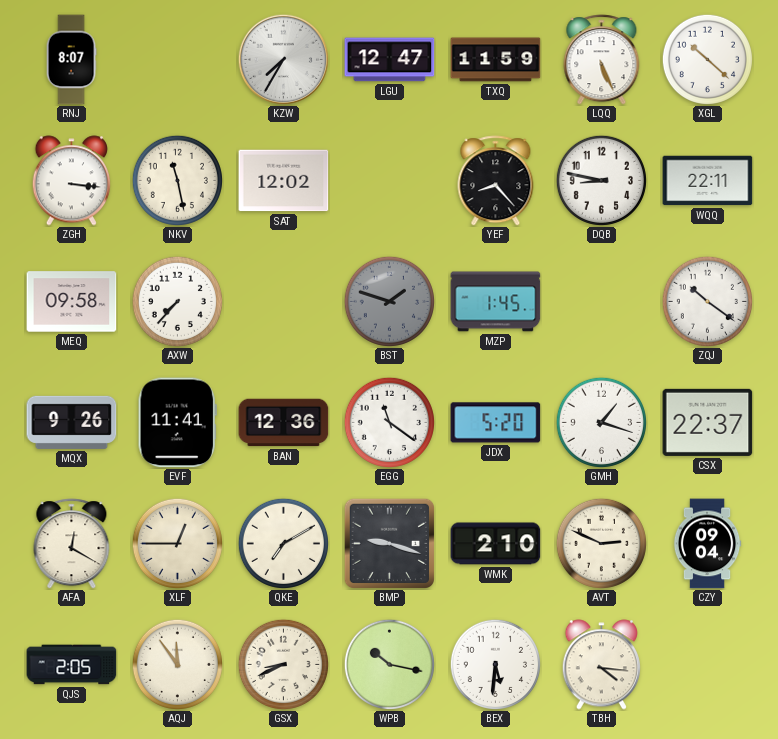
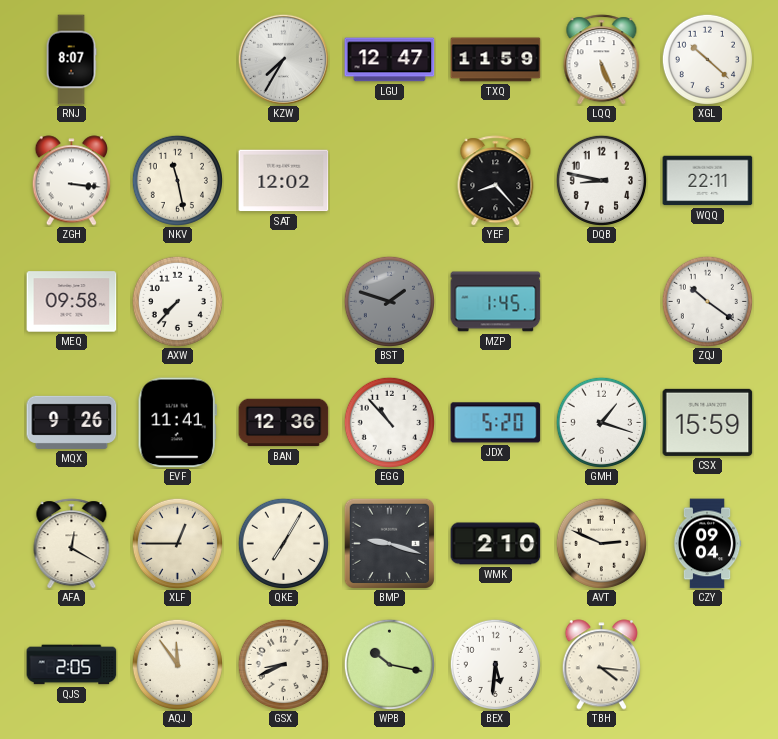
EGG: 11:21 -> 10:53
CSX: 22:37 -> 15:59
QKE: 7:10 -> 7:05
